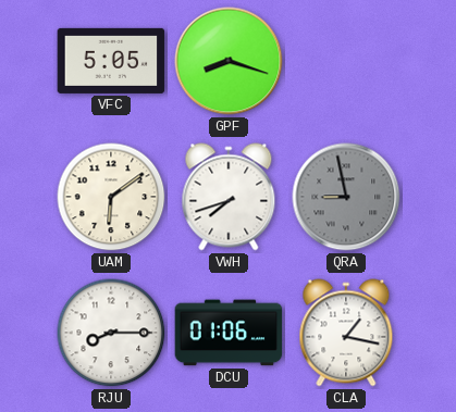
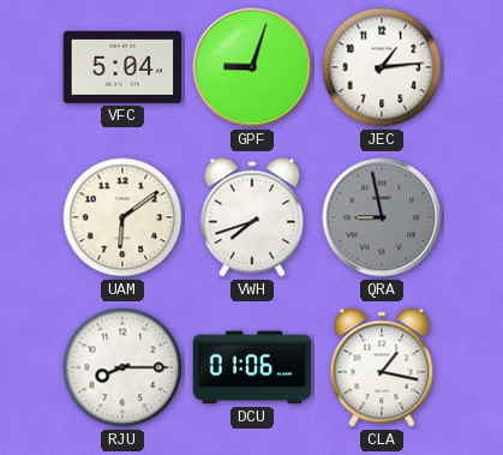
VFC: 5:05 -> 5:04
GPF: 8:18 -> 9:03
JEC: none -> 1:14
